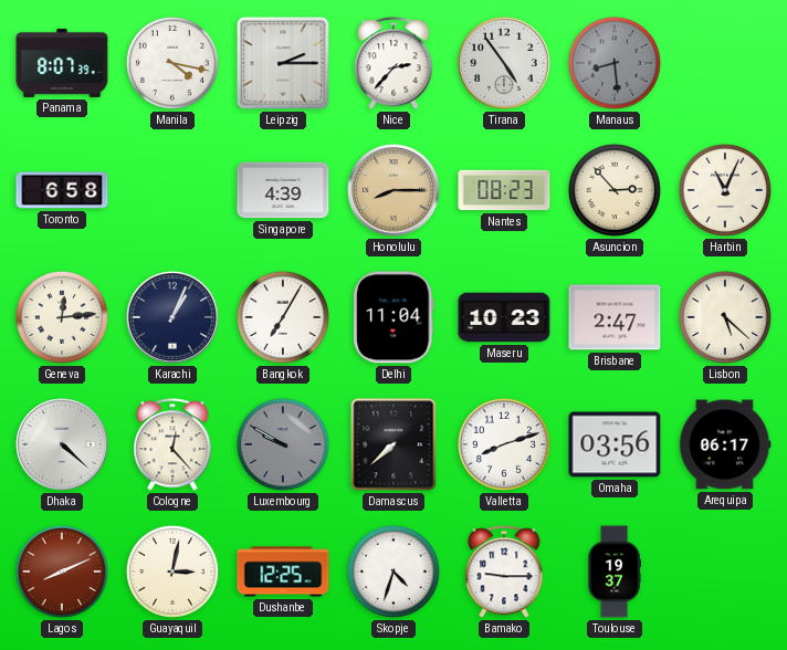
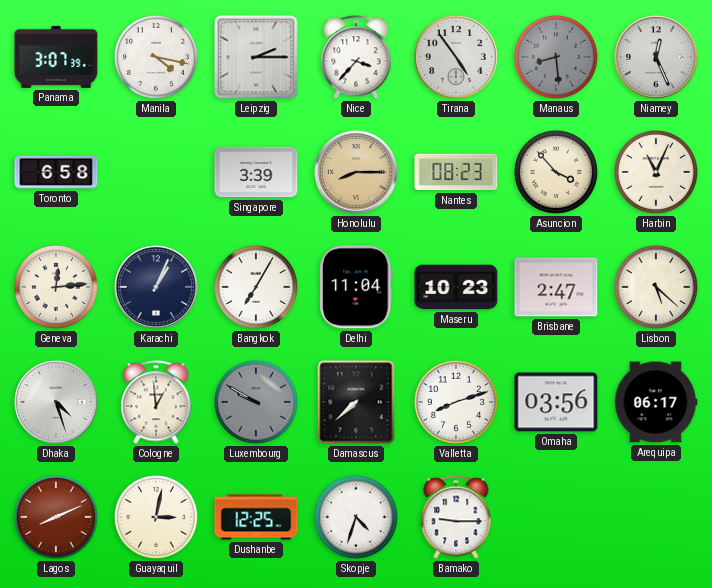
Panama: 8:07 -> 3:07
Nice: 2:37 -> 3:37
Niamey: none -> 12:26
Singapore: 4:39 -> 3:39
Asuncion: 2:53 -> 3:53
Dhaka: 4:22 -> 4:27
Cologne: 12:23 -> 12:59
Toulouse: 19:37 -> none
